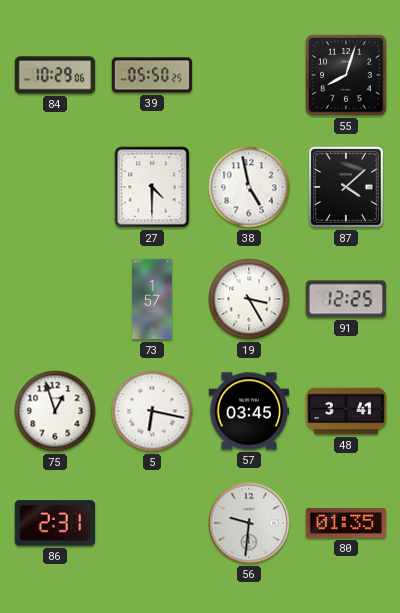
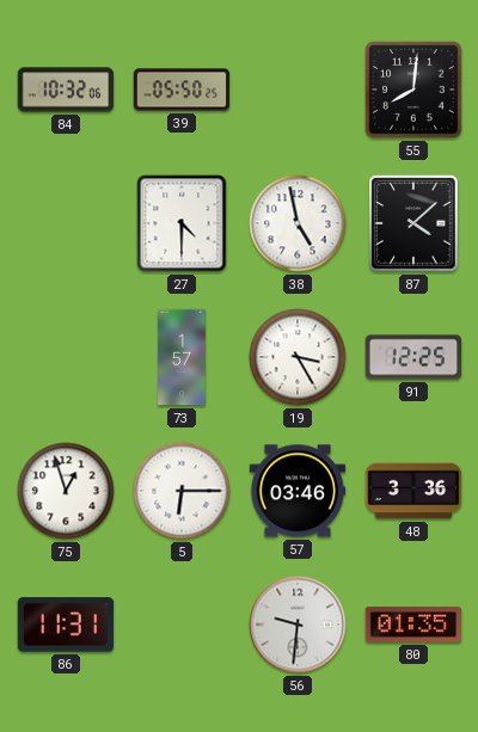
84: 10:29 -> 10:32
55: 8:03 -> 8:01
5: 6:17 -> 6:15
57: 03:45 -> 03:46
48: 3:41 -> 3:36
86: 2:31 -> 11:31
